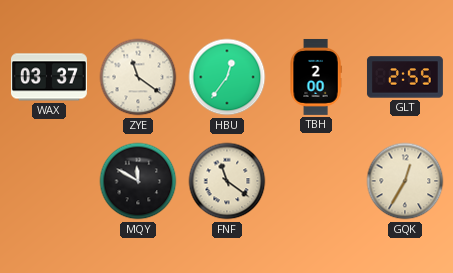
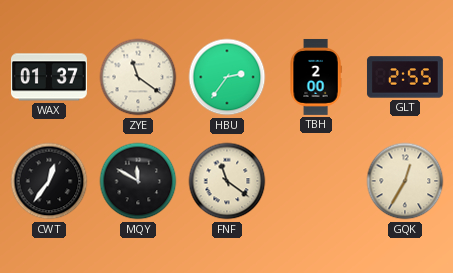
WAX: 03:37 -> 01:37
HBU: 12:36 -> 2:36
CWT: none -> 12:36
